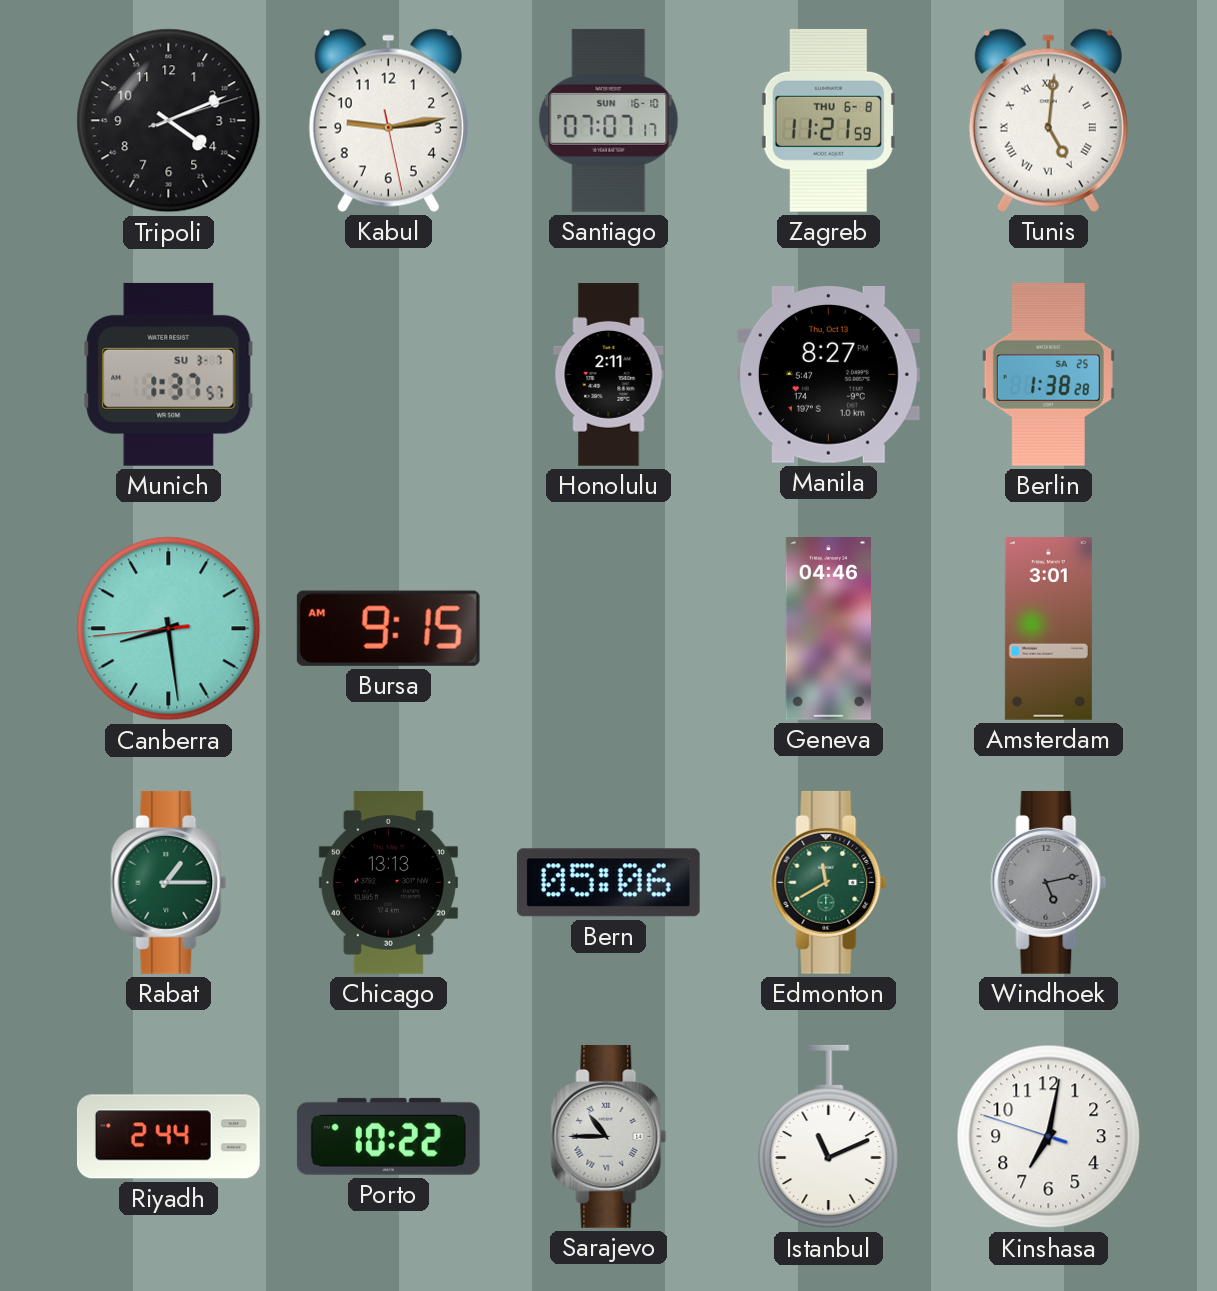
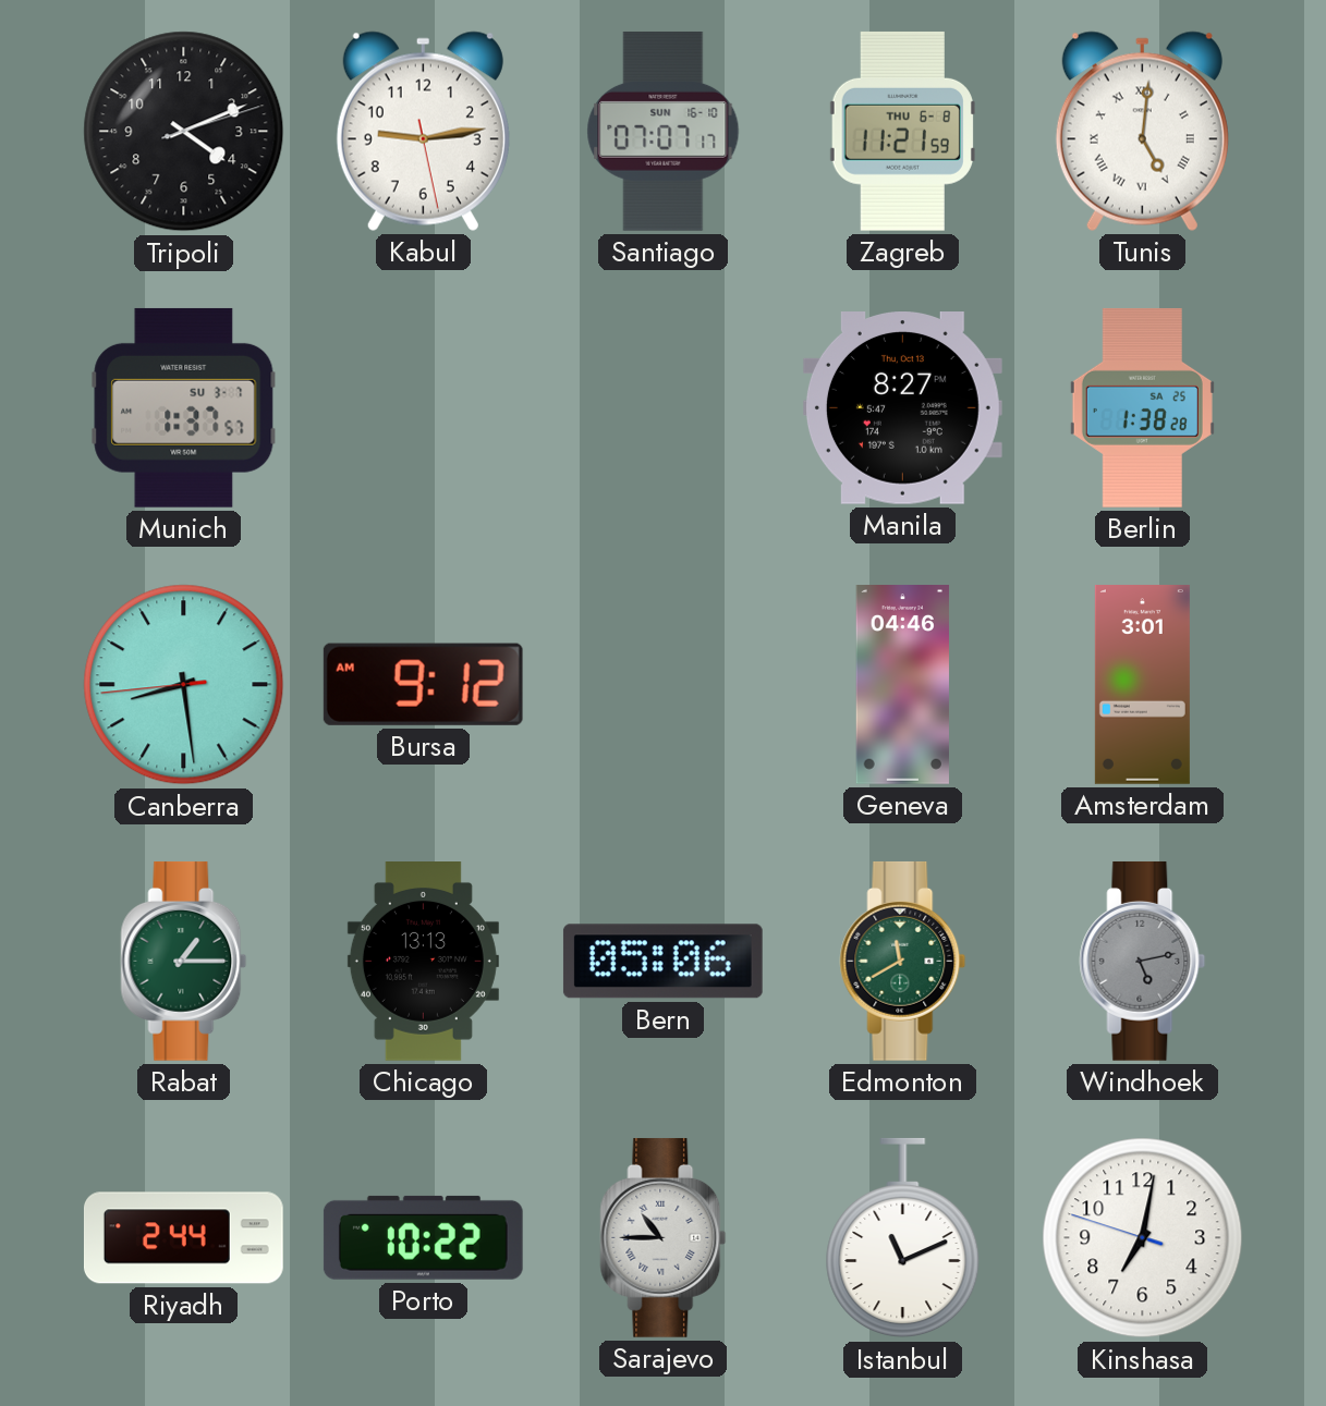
Honolulu: 2:11 -> none
Bursa: 9:15 -> 9:12
